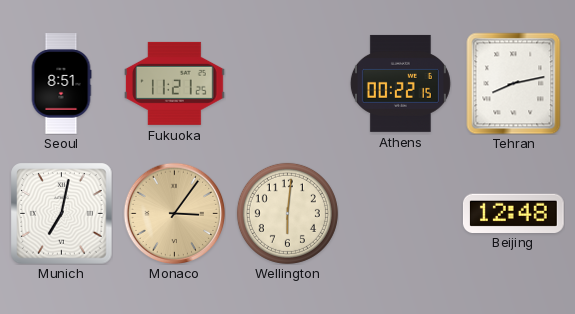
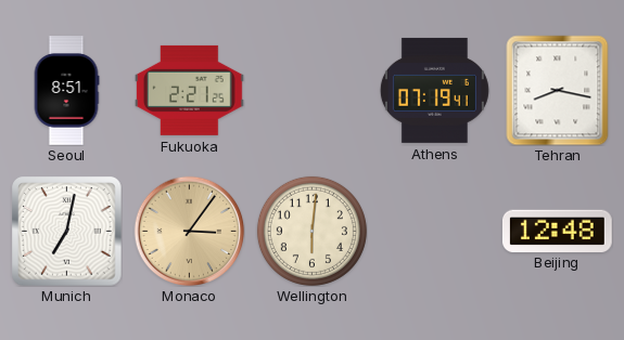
Fukuoka: 11:21 -> 2:21
Athens: 00:22 -> 07:19
Tehran: 8:13 -> 8:17
